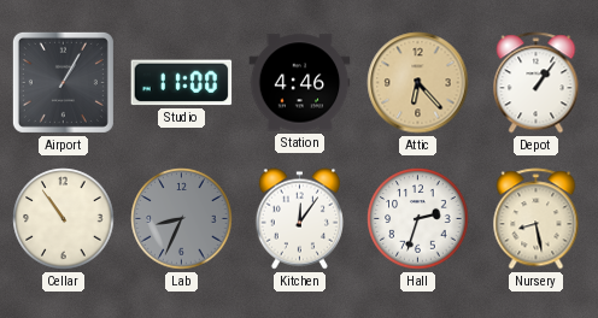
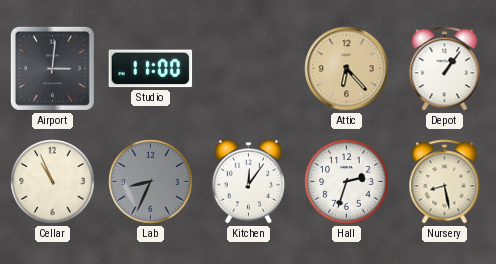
Airport: 1:05 -> 3:01
Station: 4:46 -> none
Cellar: 10:54 -> 10:56
